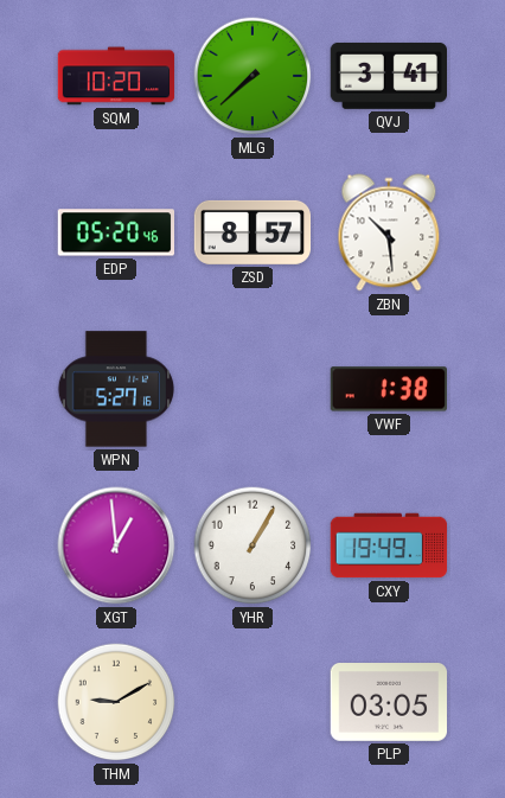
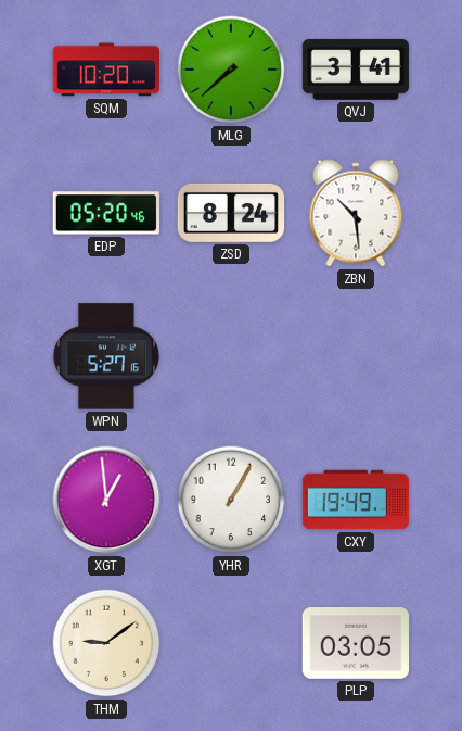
ZSD: 8:57 -> 8:24
VWF: 1:38 -> none
THM: 9:10 -> 9:09
